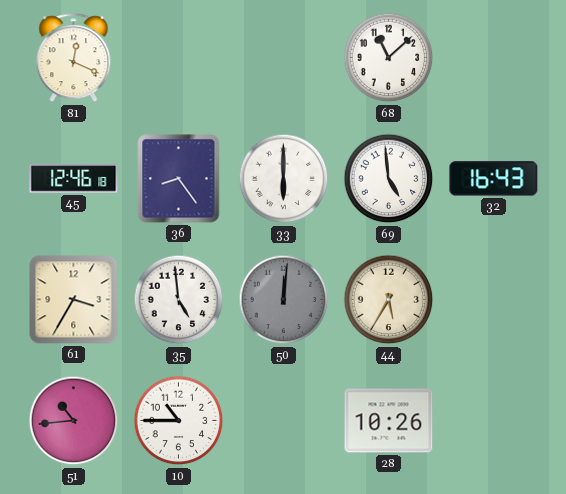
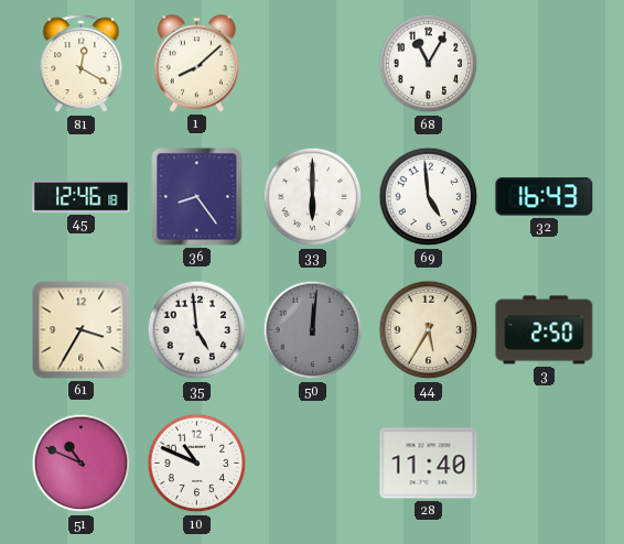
81: 12:19 -> 12:20
1: none -> 8:08
68: 11:08 -> 11:05
3: none -> 2:50
51: 10:44 -> 10:49
10: 10:45 -> 10:49
28: 10:26 -> 11:40
